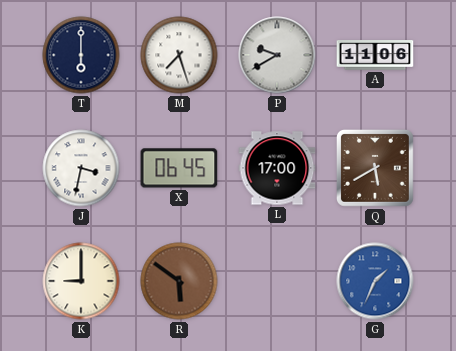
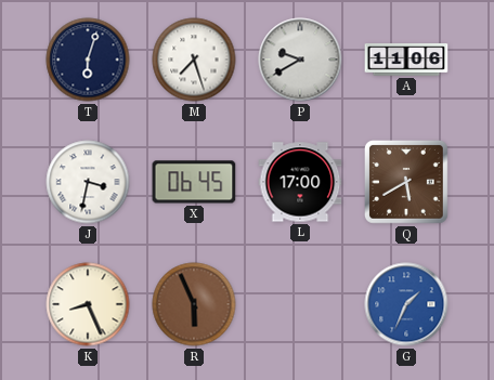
T: 6:00 -> 6:03
K: 9:00 -> 8:26
R: 5:51 -> 5:56
